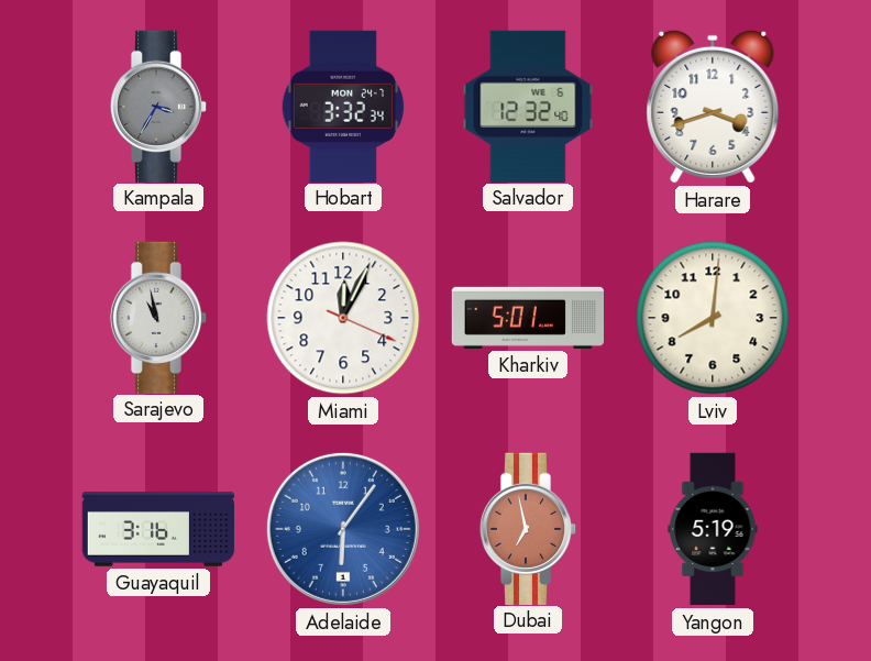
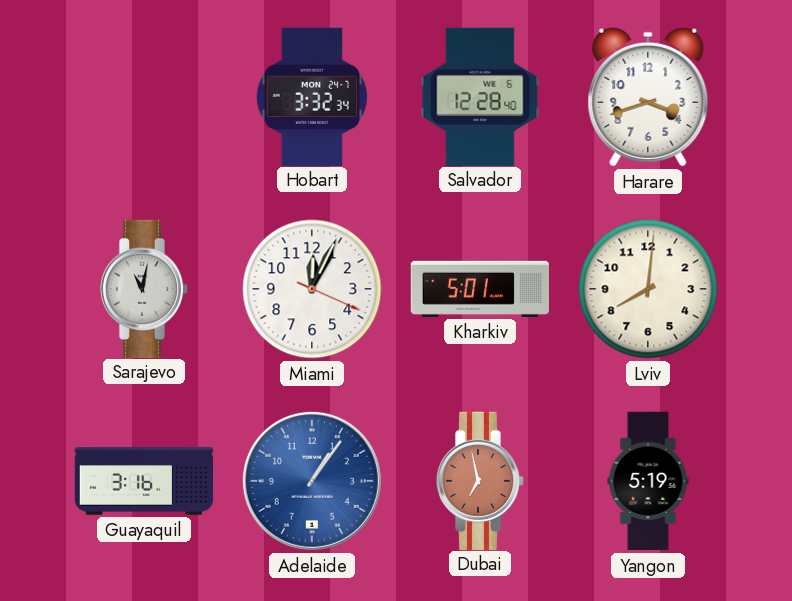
Kampala: 3:35 -> none
Salvador: 12:32 -> 12:28
Sarajevo: 10:58 -> 11:02
Adelaide: 6:06 -> 1:06
